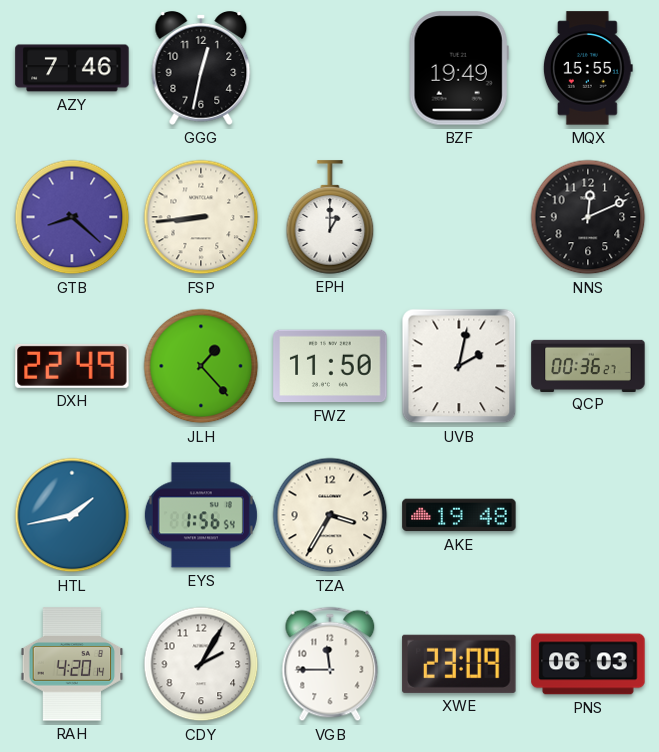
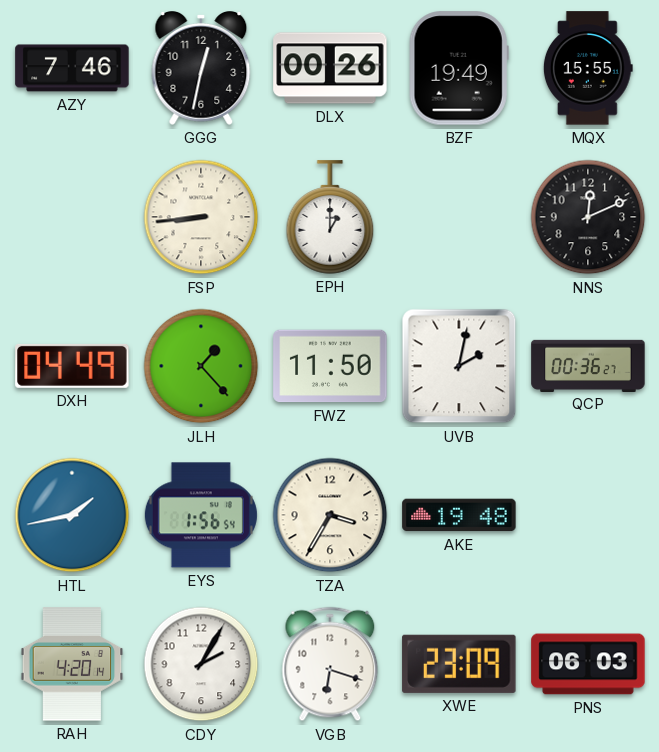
DLX: none -> 00:26
GTB: 8:22 -> none
DXH: 22:49 -> 04:49
VGB: 11:45 -> 6:18
